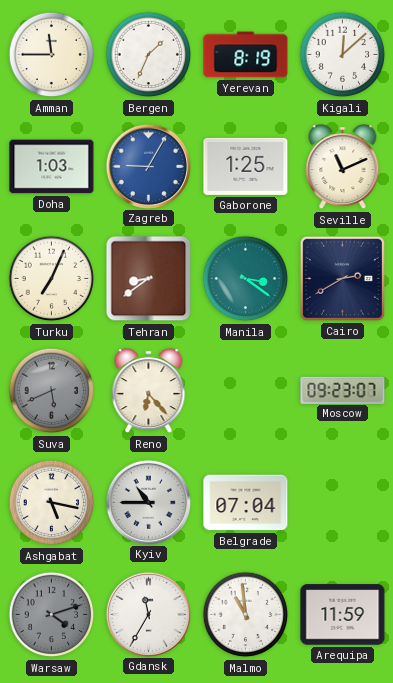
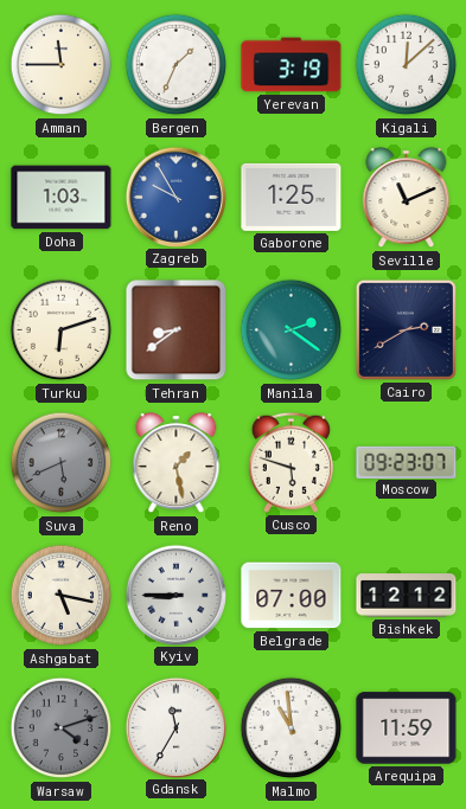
Yerevan: 8:19 -> 3:19
Zagreb: 9:05 -> 9:55
Turku: 7:04 -> 6:12
Manila: 3:21 -> 2:21
Reno: 6:23 -> 1:28
Cusco: none -> 5:48
Kyiv: 10:45 -> 8:45
Belgrade: 07:04 -> 07:00
Bishkek: none -> 12:12
